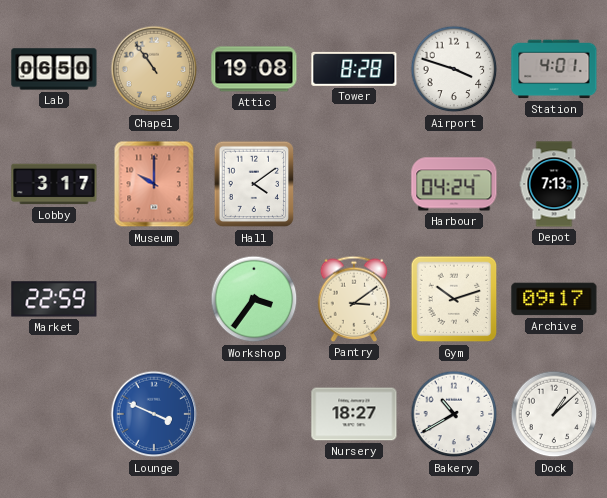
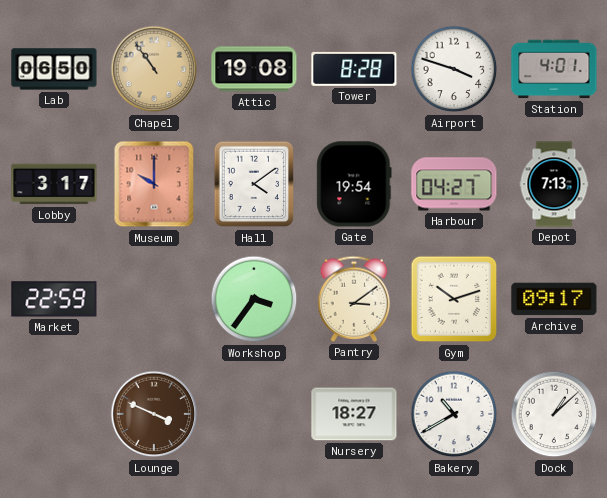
Gate: none -> 19:54
Harbour: 04:24 -> 04:27
Lounge dial: blue -> brown
